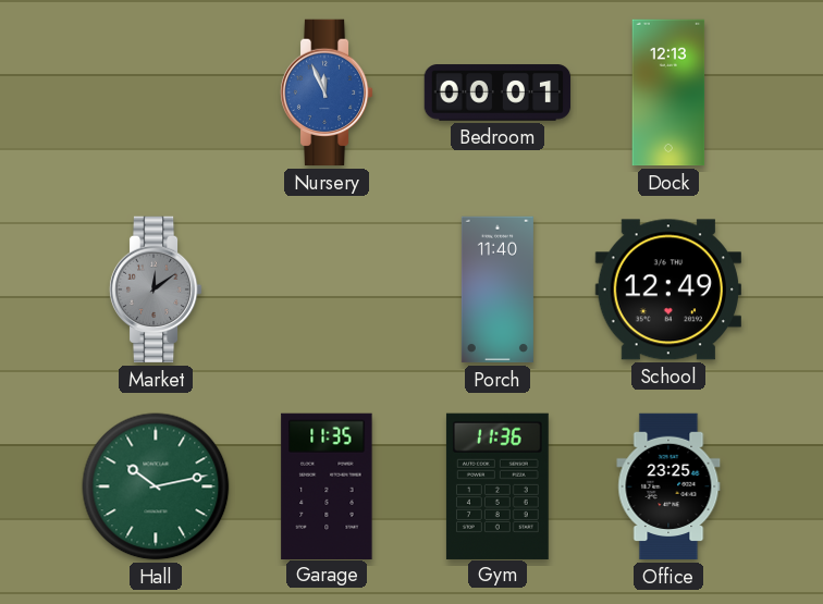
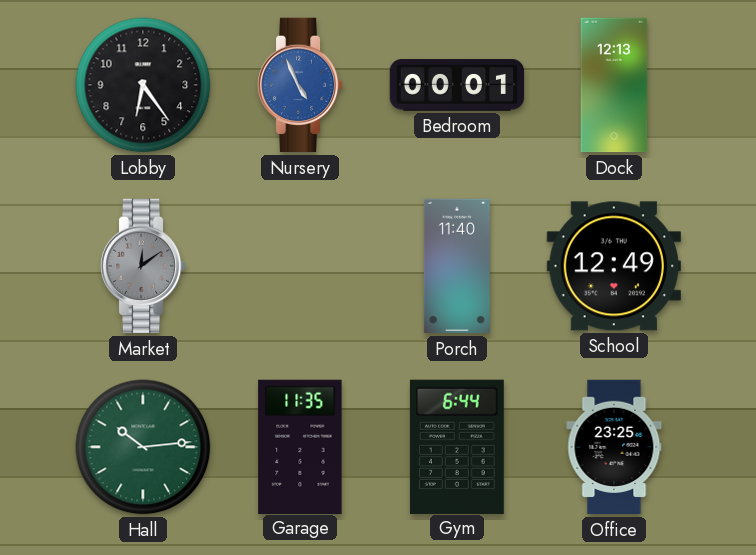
Lobby: none -> 6:24
Nursery: 11:56 -> 4:56
Hall: 10:13 -> 10:14
Gym: 11:36 -> 6:44
